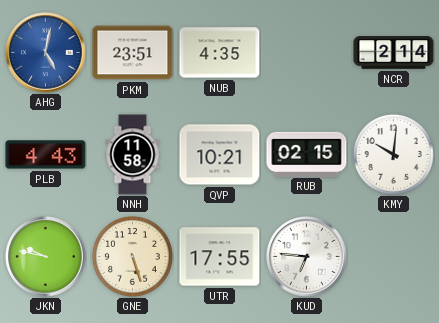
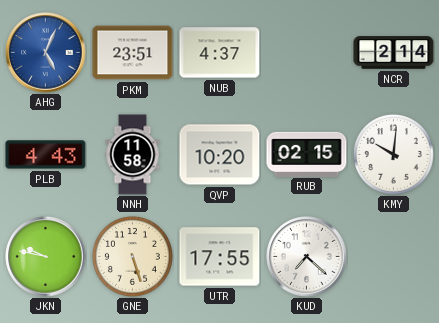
AHG: 5:02 -> 5:04
NUB: 4:35 -> 4:37
QVP: 10:21 -> 10:20
KUD: 6:46 -> 7:22
